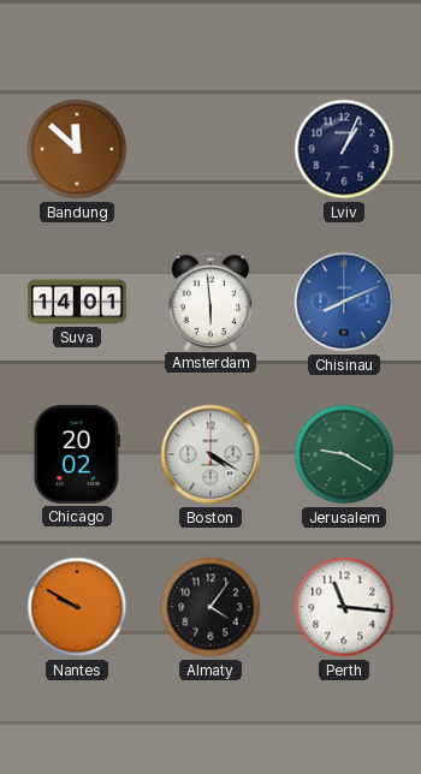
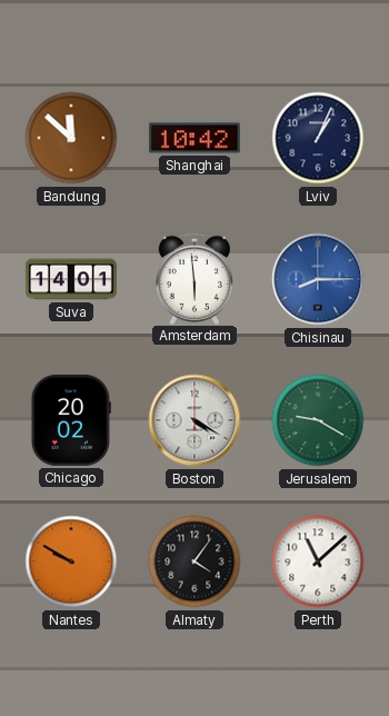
Shanghai: none -> 10:42
Chisinau: 8:11 -> 8:15
Perth: 11:16 -> 11:08
